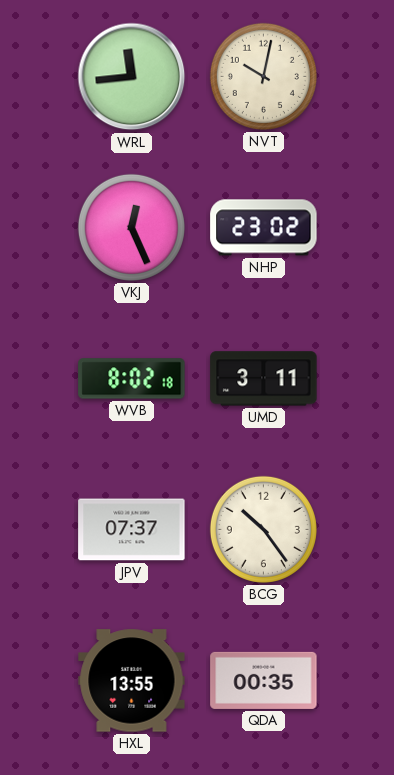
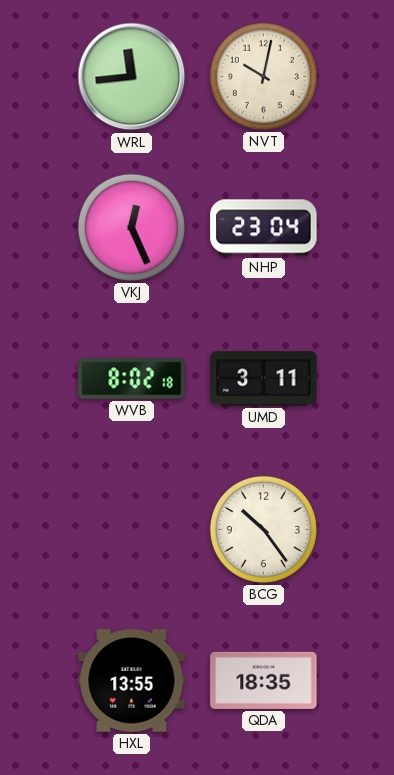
NHP: 23:02 -> 23:04
JPV: 07:37 -> none
QDA: 00:35 -> 18:35
